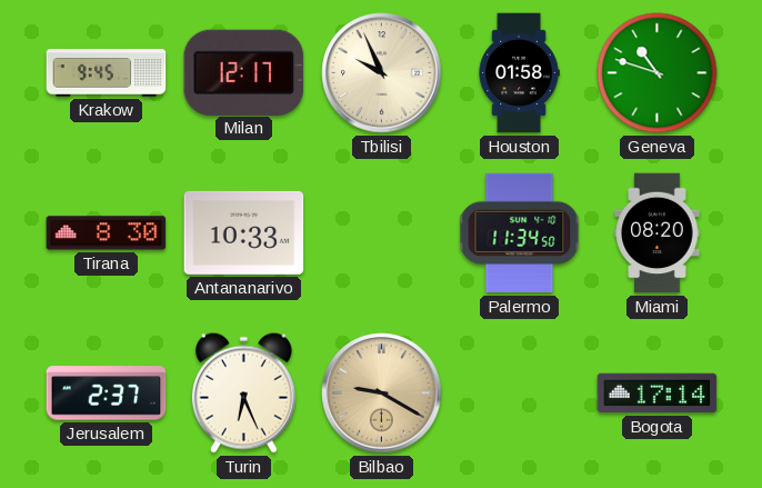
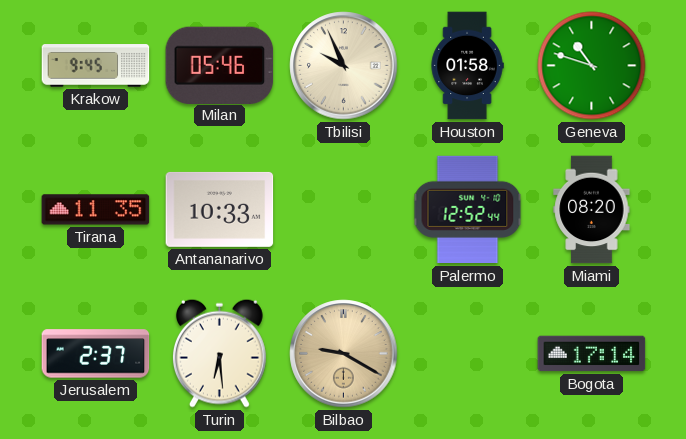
Milan: 12:17 -> 05:46
Tirana: 8:30 -> 11:35
Palermo: 11:34 -> 12:52
Turin: 6:26 -> 6:29
